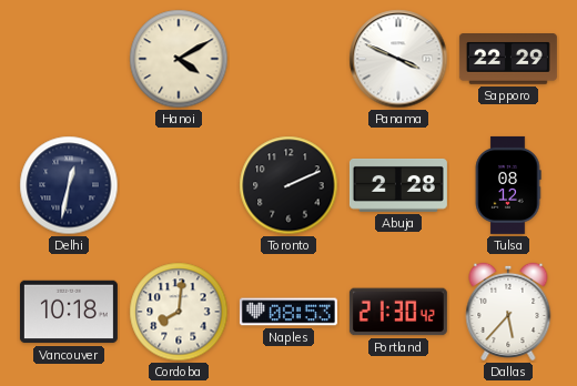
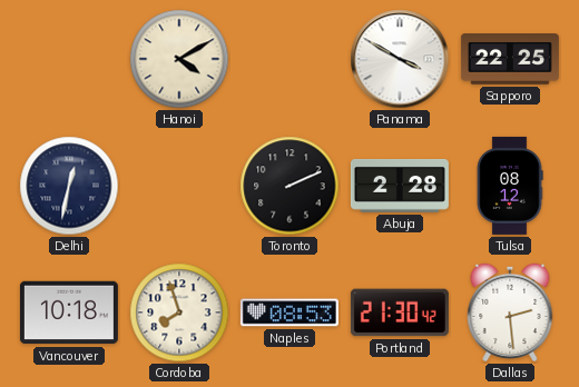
Panama: 3:49 -> 3:50
Sapporo: 22:29 -> 22:25
Cordoba: 8:01 -> 7:57
Dallas: 5:37 -> 2:29
